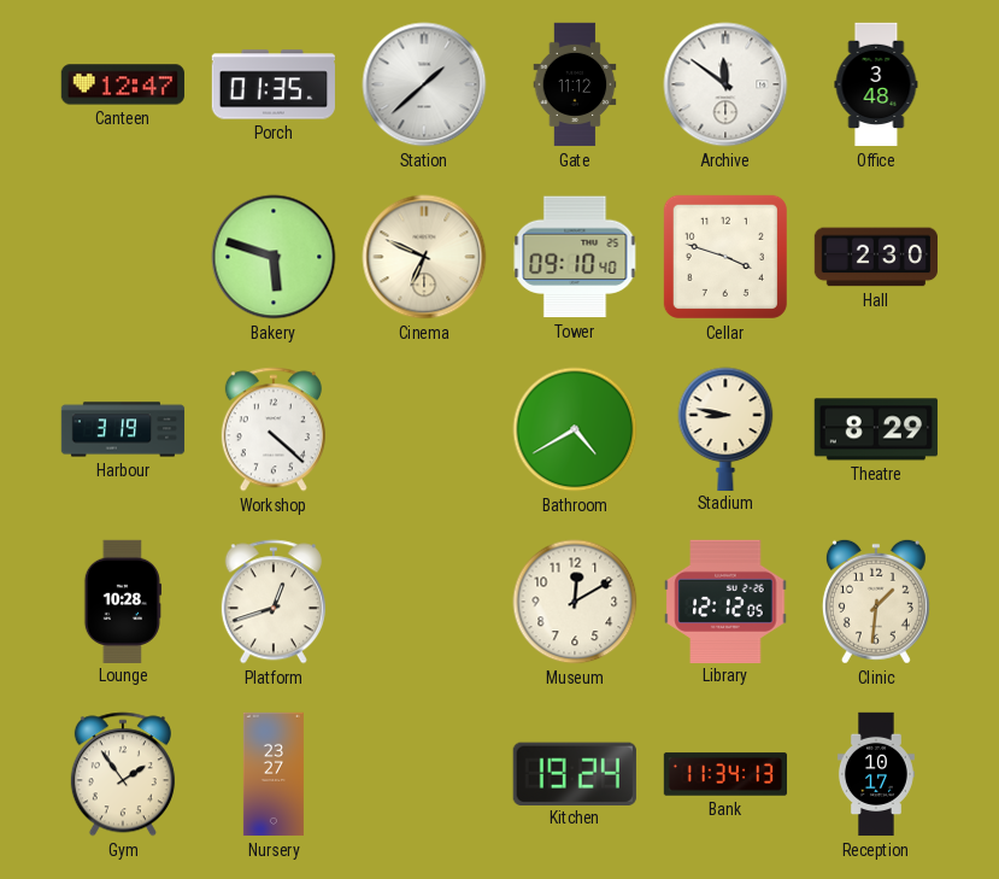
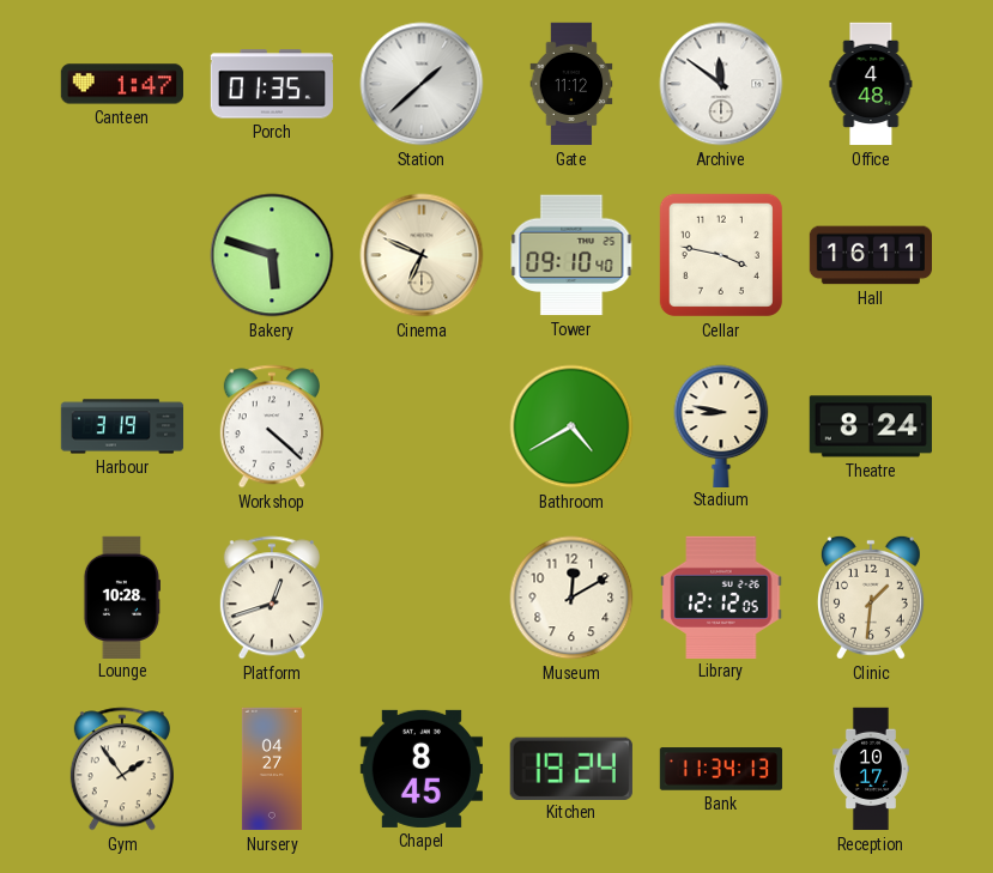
Canteen: 12:47 -> 1:47
Office: 3:48 -> 4:48
Cellar: 3:48 -> 3:47
Hall: 2:30 -> 16:11
Theatre: 8:29 -> 8:24
Nursery: 23:27 -> 04:27
Chapel: none -> 8:45
